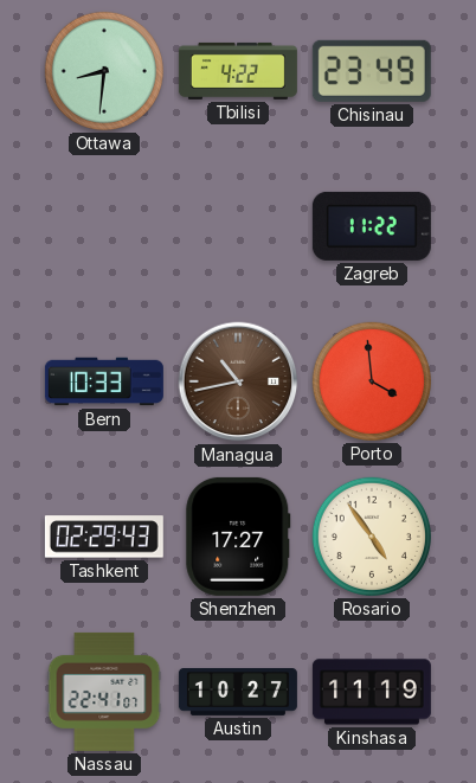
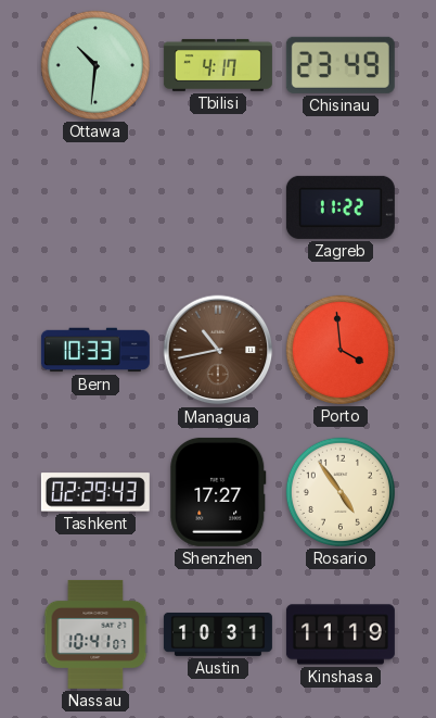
Ottawa: 8:31 -> 10:31
Tbilisi: 4:22 -> 4:17
Nassau: 22:41 -> 10:41
Austin: 10:27 -> 10:31
